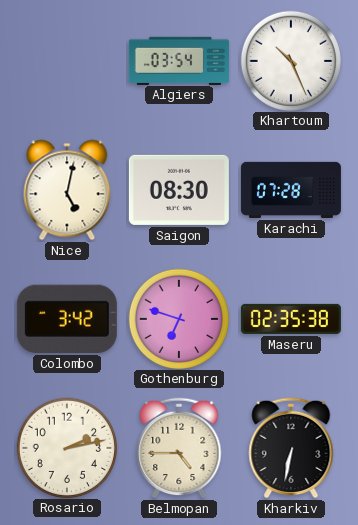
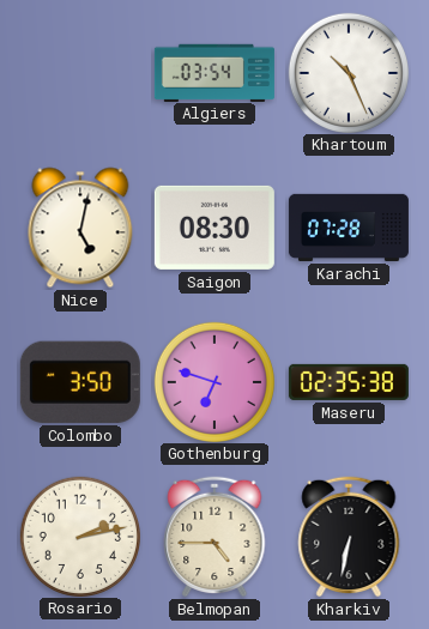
Colombo: 3:42 -> 3:50
